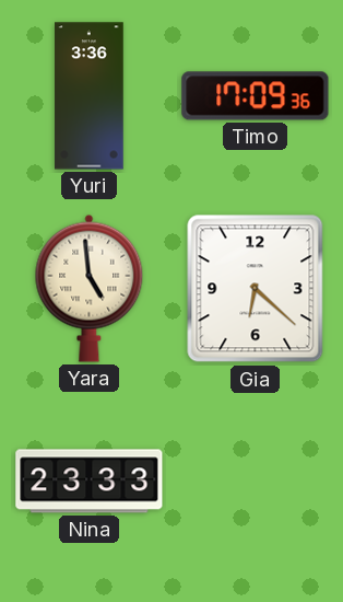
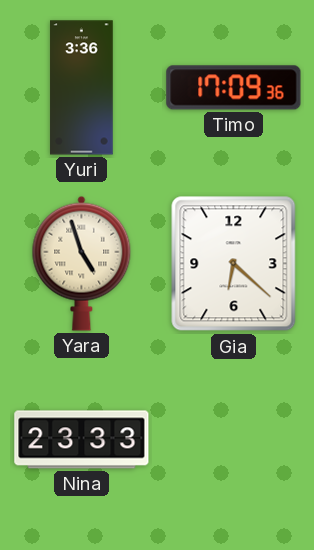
Yara: 4:59 -> 4:57
